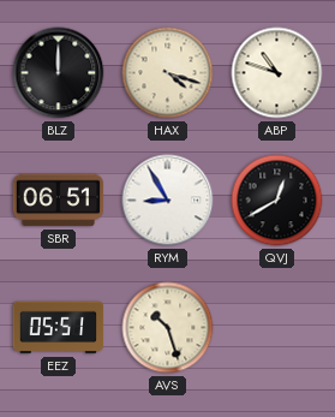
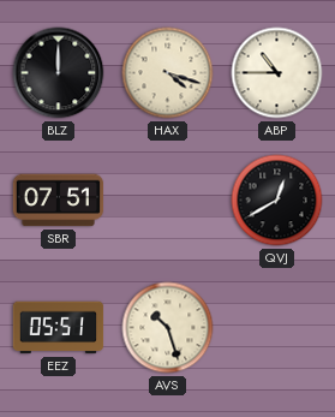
ABP: 10:48 -> 10:45
SBR: 06:51 -> 07:51
RYM: 8:55 -> none
